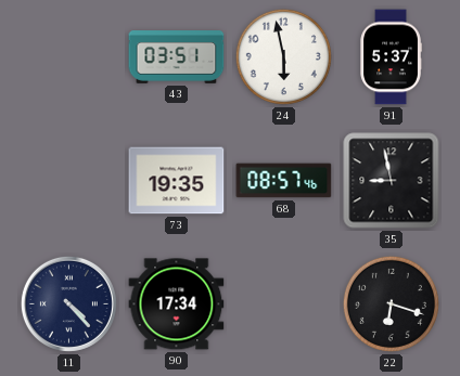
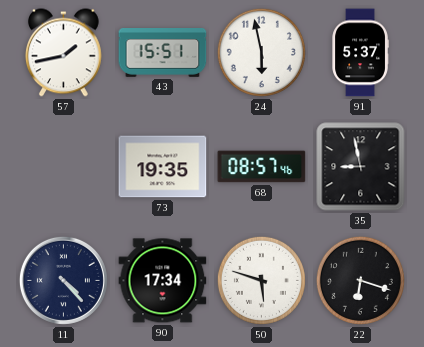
57: none -> 1:43
43: 03:51 -> 15:51
50: none -> 5:48
